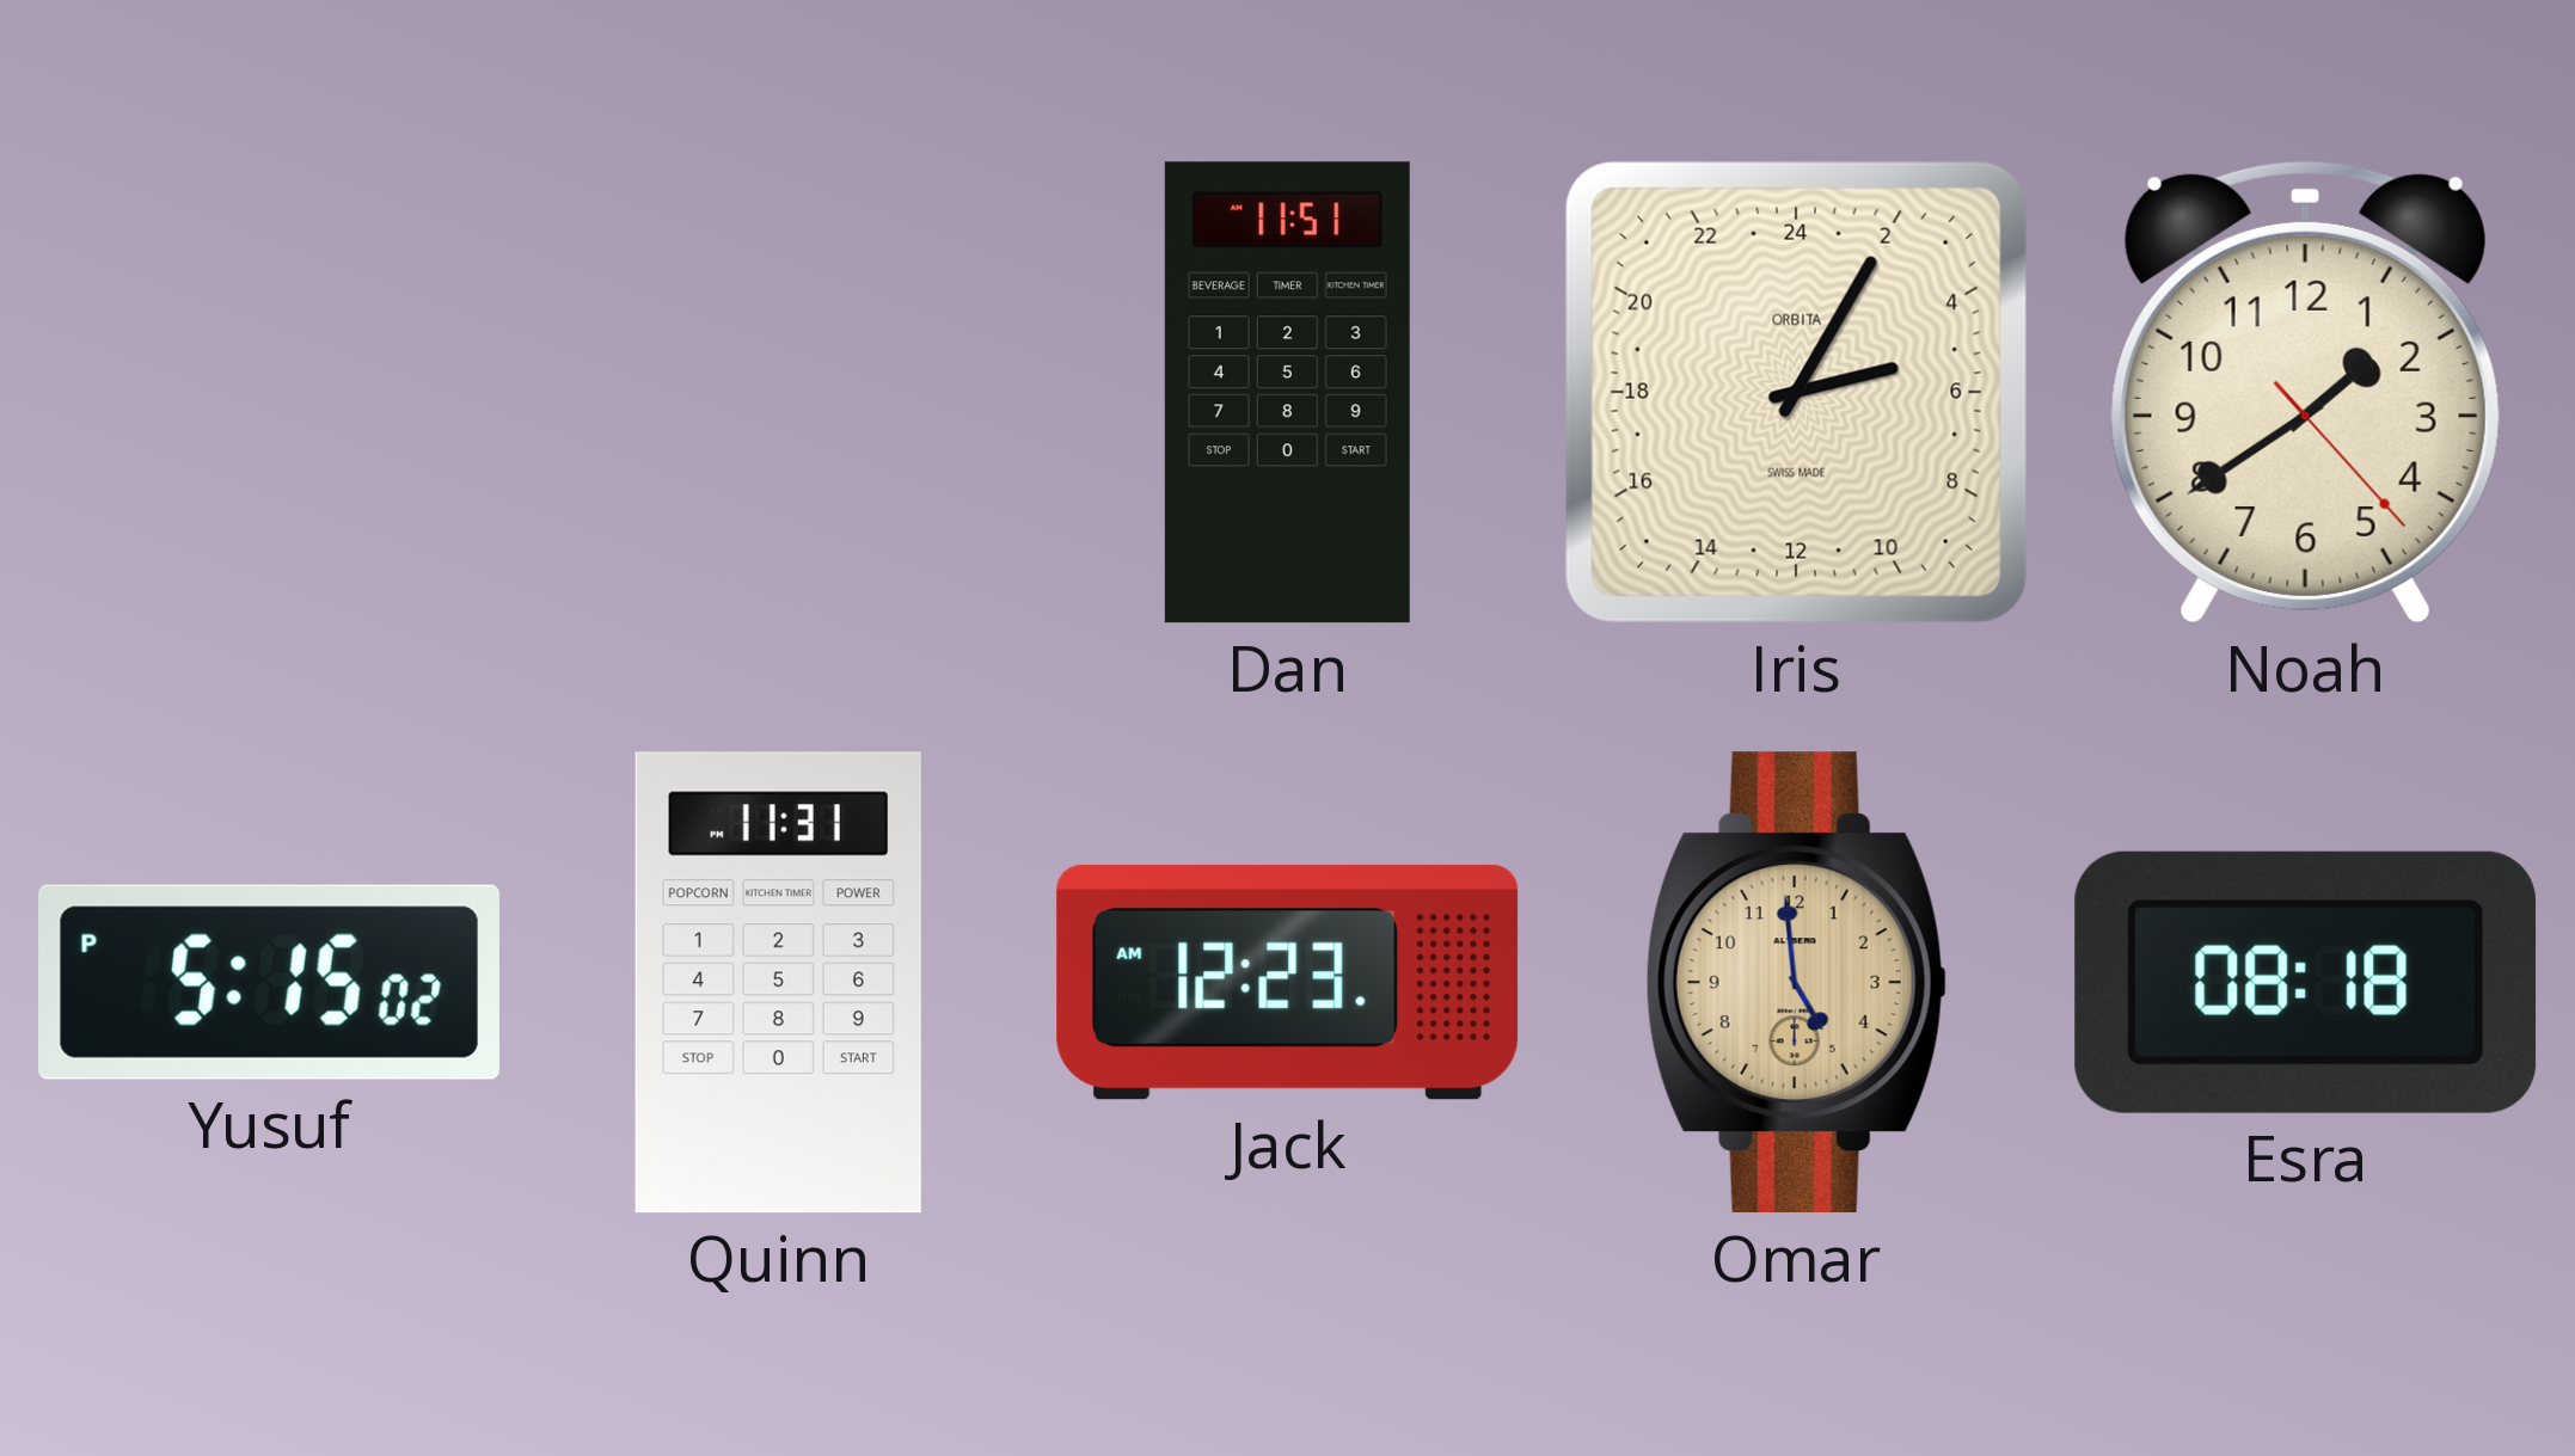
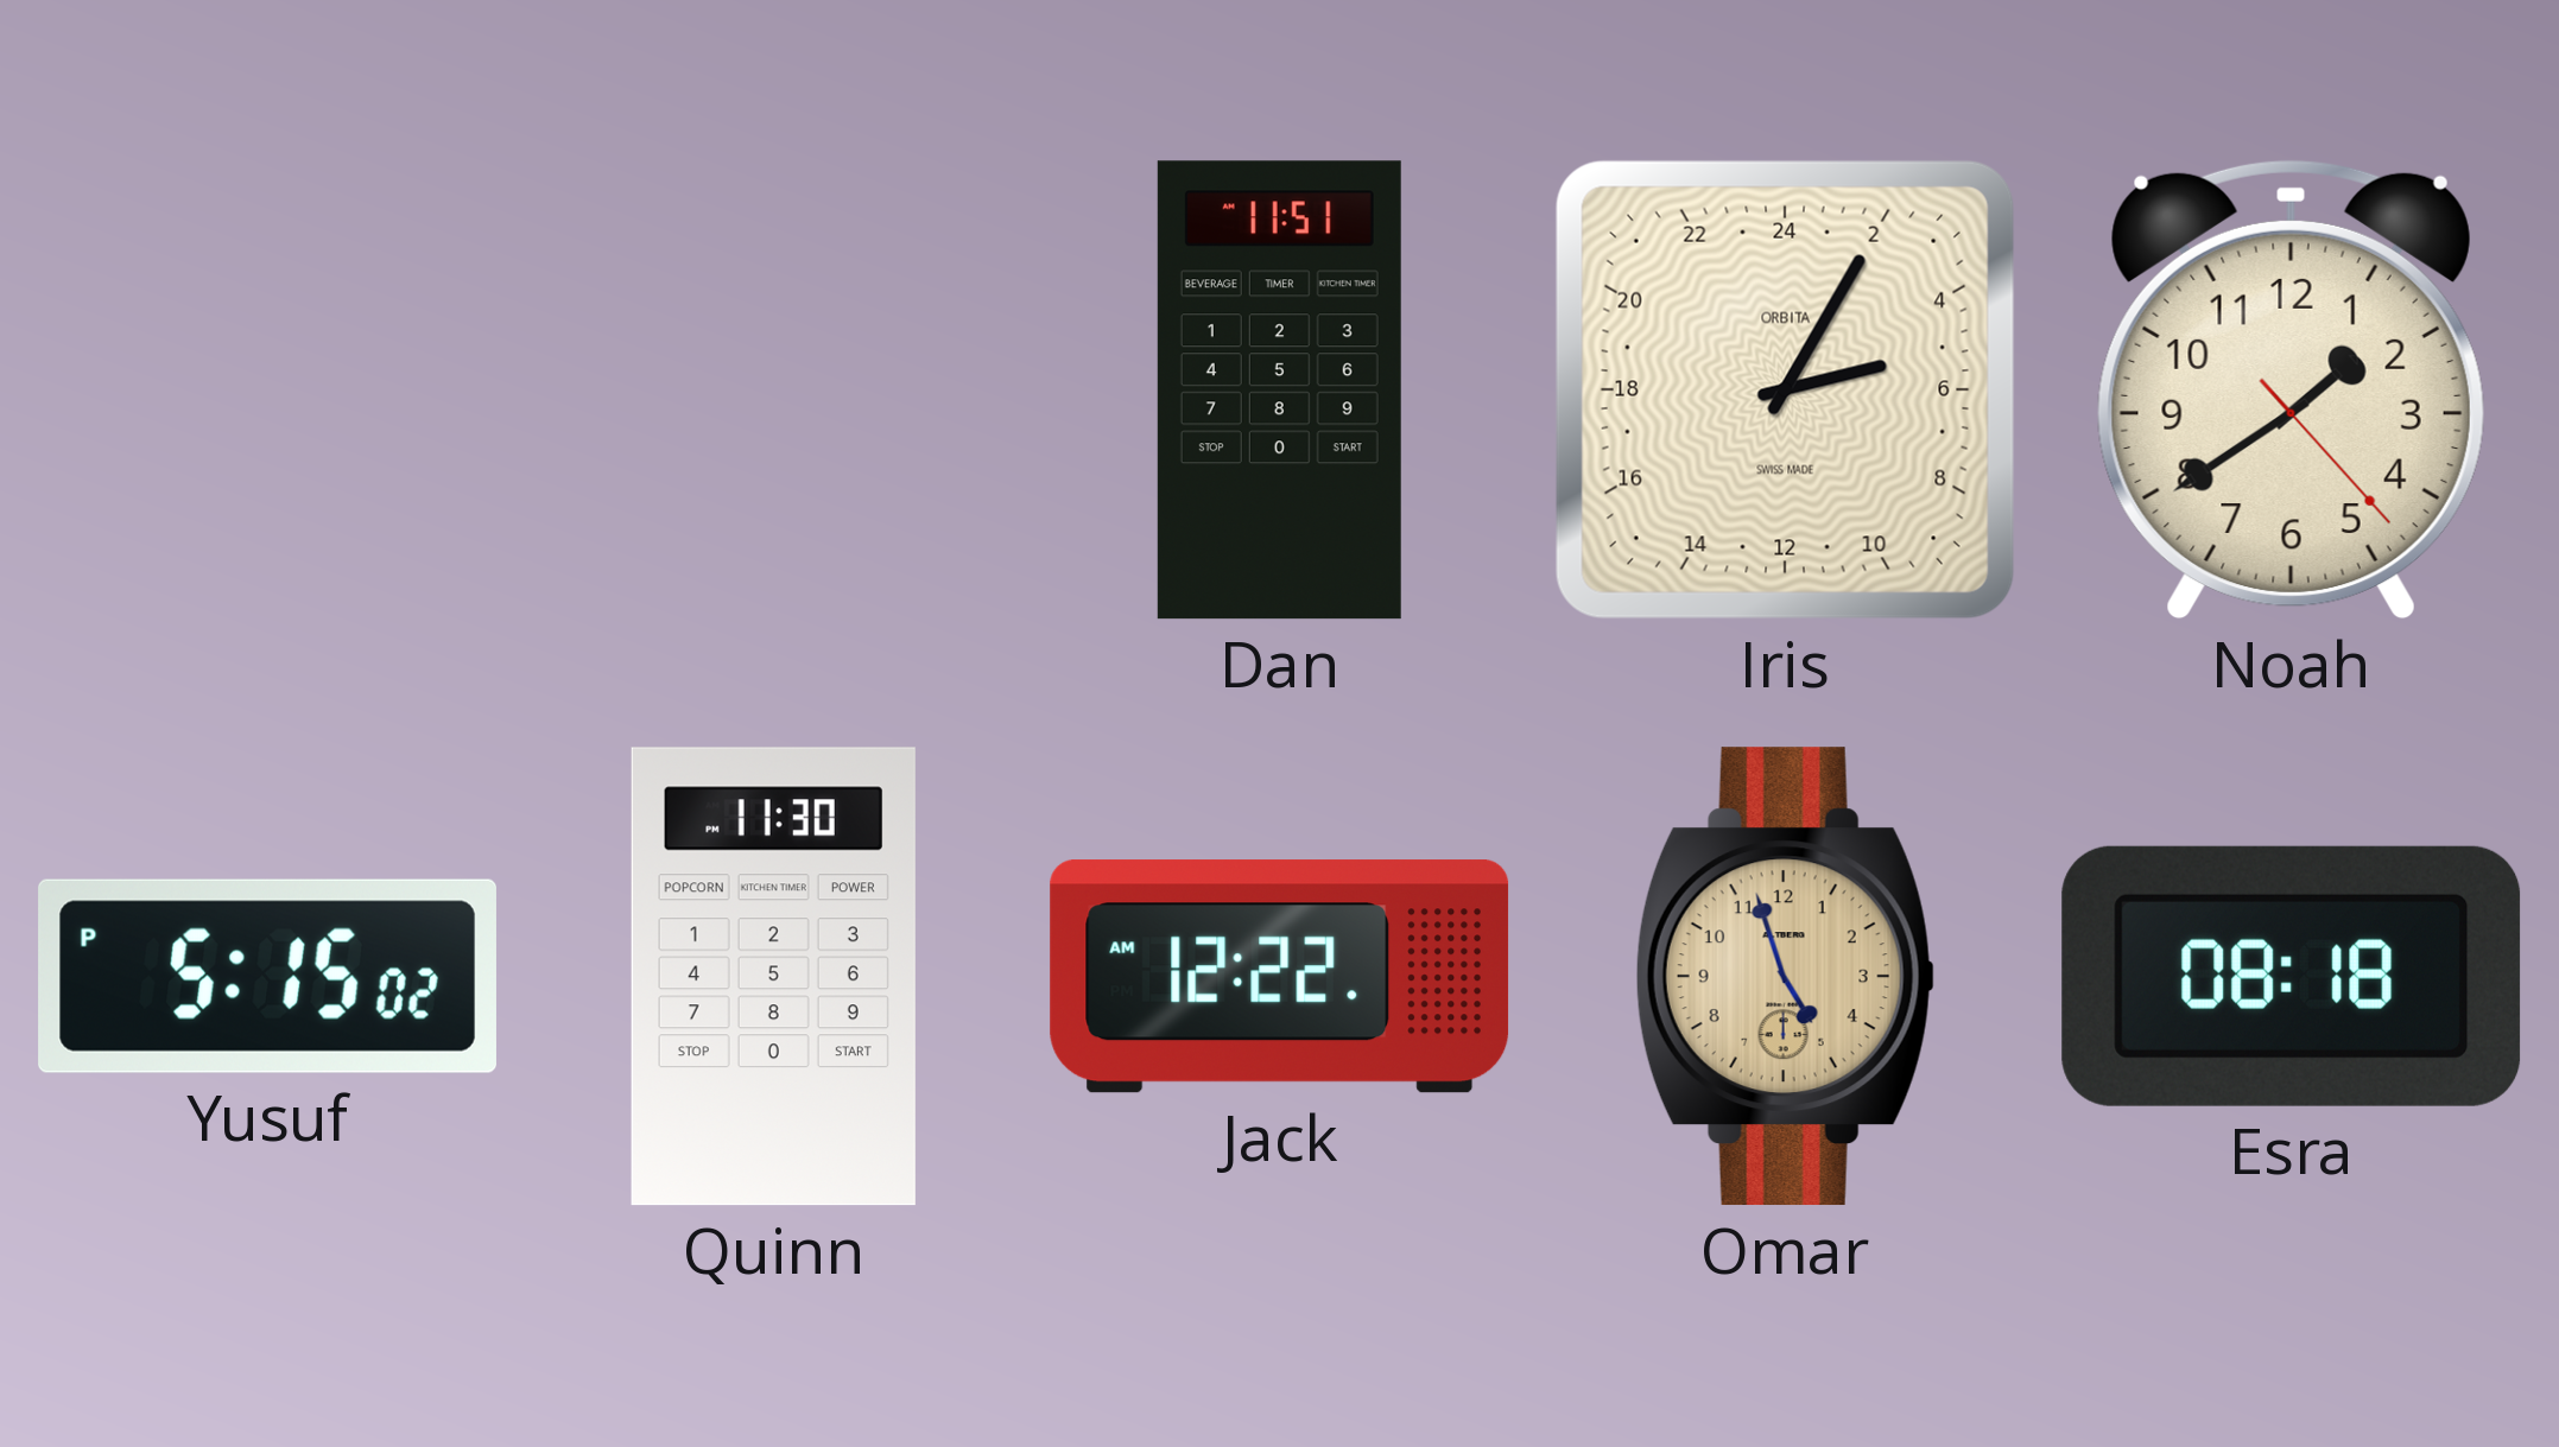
Quinn: 11:31 -> 11:30
Jack: 12:23 -> 12:22
Omar: 4:59 -> 4:57
